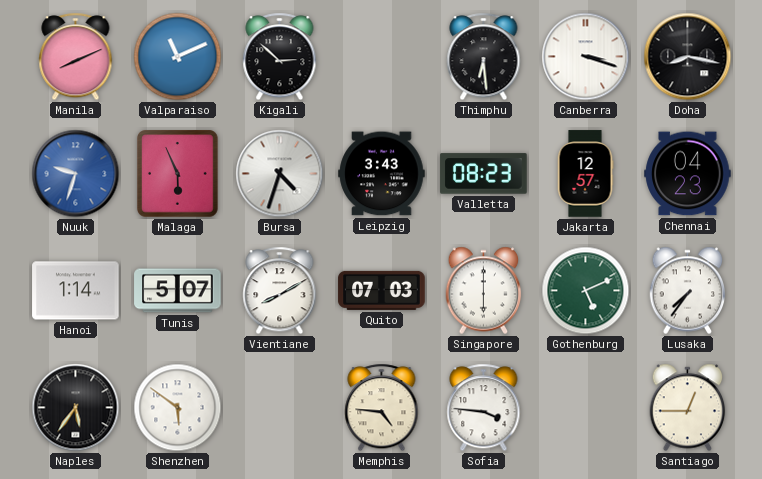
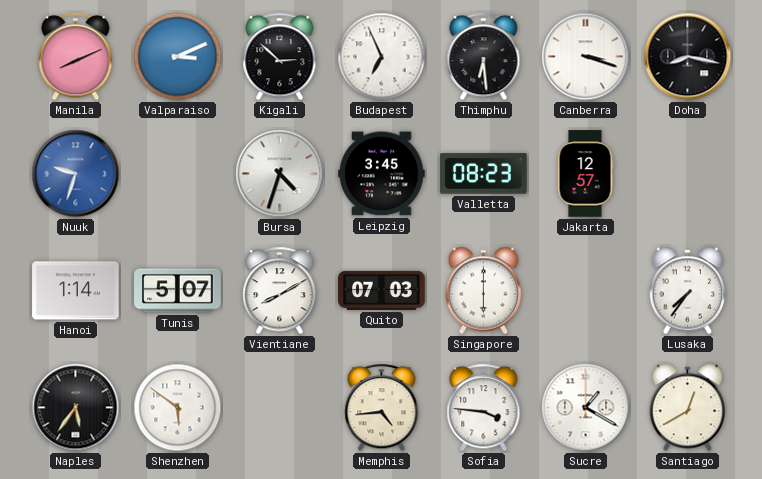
Valparaiso: 11:11 -> 3:11
Budapest: none -> 6:56
Malaga: 5:56 -> none
Leipzig: 3:43 -> 3:45
Chennai: 04:23 -> none
Gothenburg: 5:11 -> none
Memphis: 4:46 -> 4:44
Sucre: none -> 1:20
Santiago: 12:45 -> 12:40
